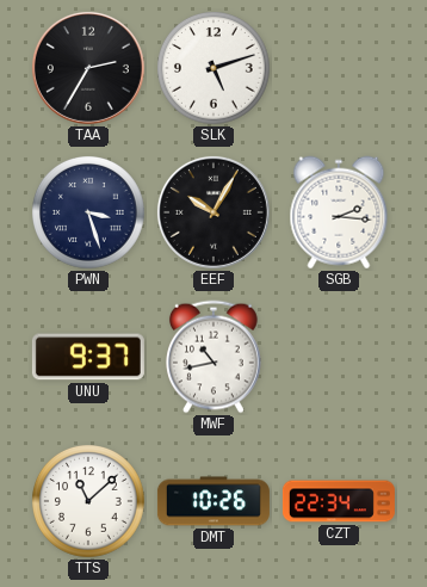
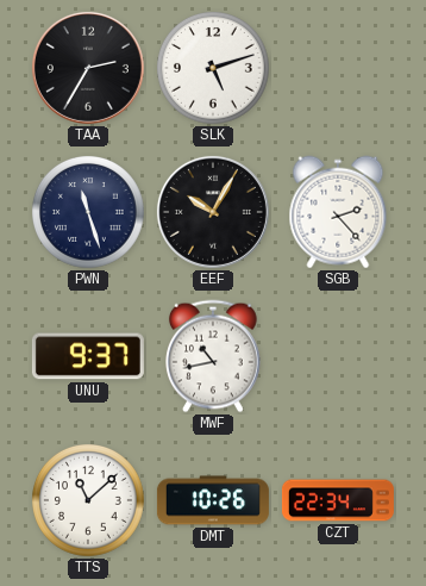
PWN: 3:27 -> 11:27
SGB: 2:16 -> 2:23
